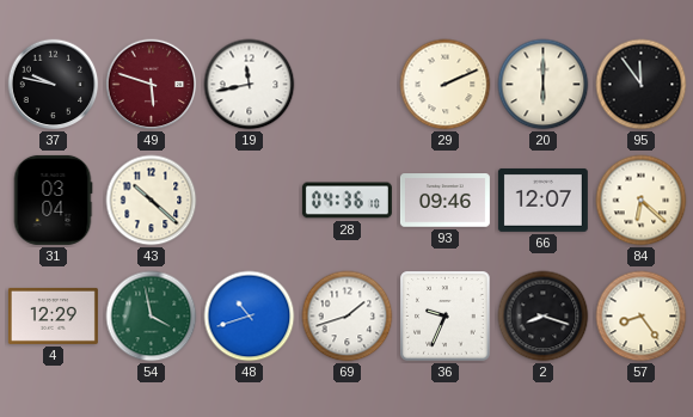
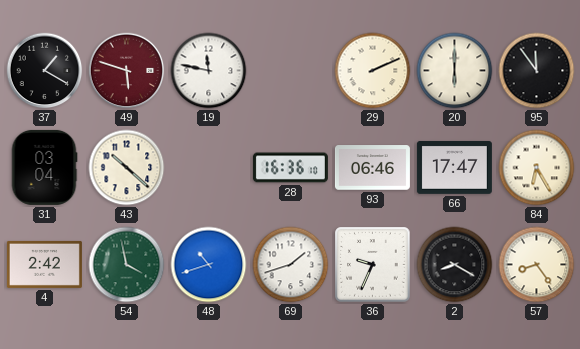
37: 9:47 -> 1:20
19: 11:43 -> 11:47
28: 04:36 -> 16:36
93: 09:46 -> 06:46
66: 12:07 -> 17:47
84: 6:22 -> 6:25
4: 12:29 -> 2:42
2: 8:18 -> 8:20
